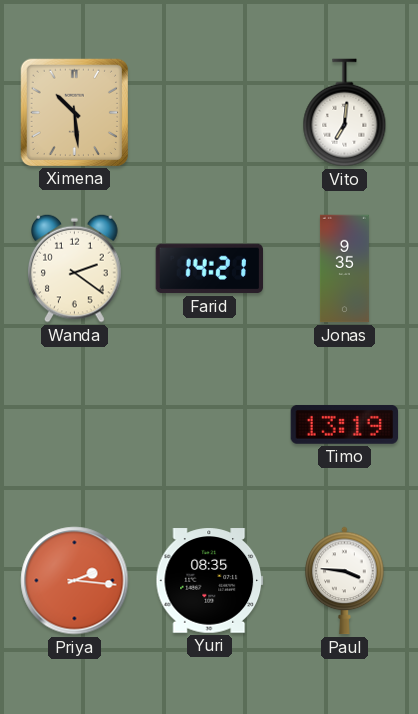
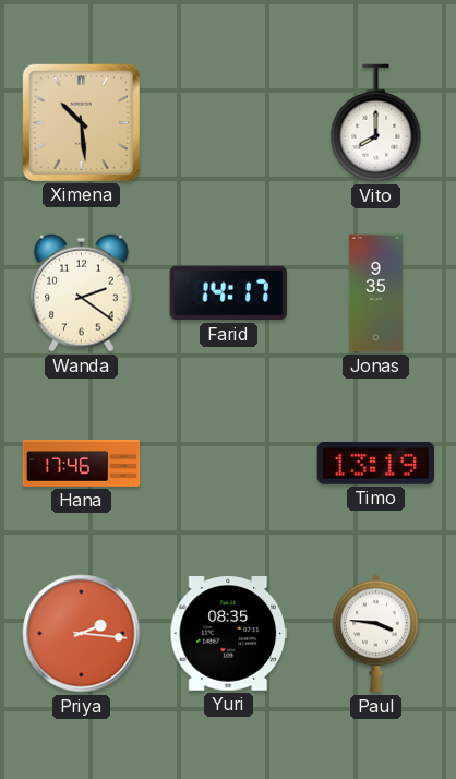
Vito: 7:01 -> 8:00
Farid: 14:21 -> 14:17
Hana: none -> 17:46
